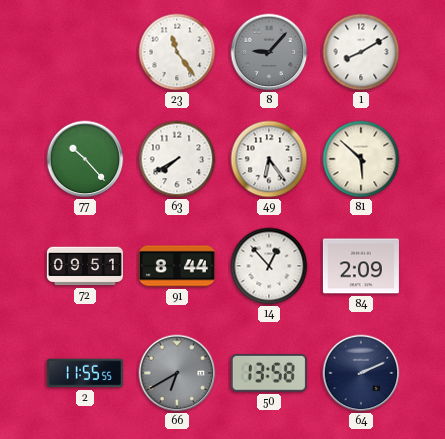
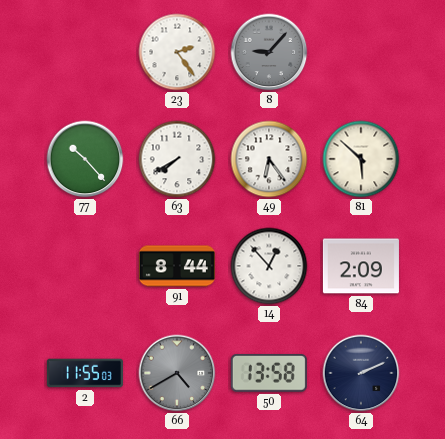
23: 11:24 -> 2:24
1: 8:10 -> none
72: 09:51 -> none
2: 11:55:55 -> 11:55:03
66: 6:40 -> 4:40
